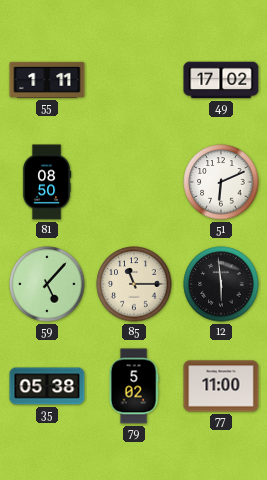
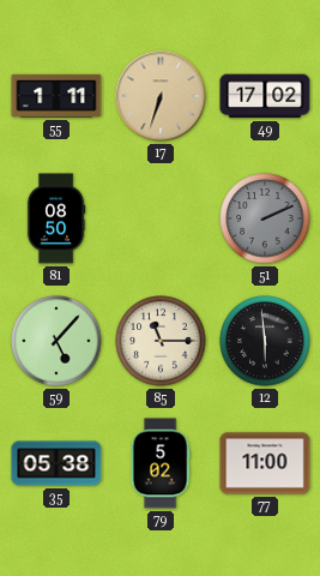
17: none -> 6:33
51: 6:11 -> 2:11
51 dial: white -> grey
